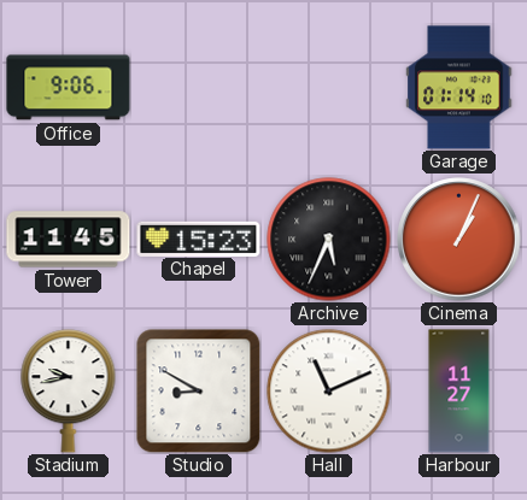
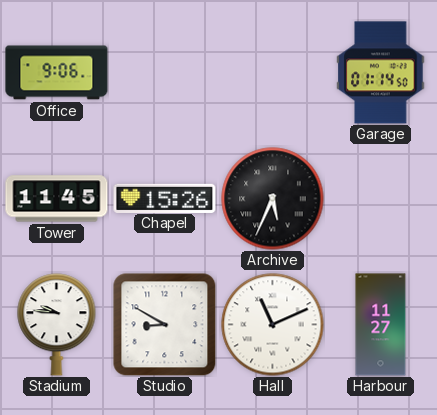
Garage: 01:14:10 -> 01:14:50
Chapel: 15:23 -> 15:26
Cinema: 1:04 -> none
Stadium: 9:43 -> 9:46
